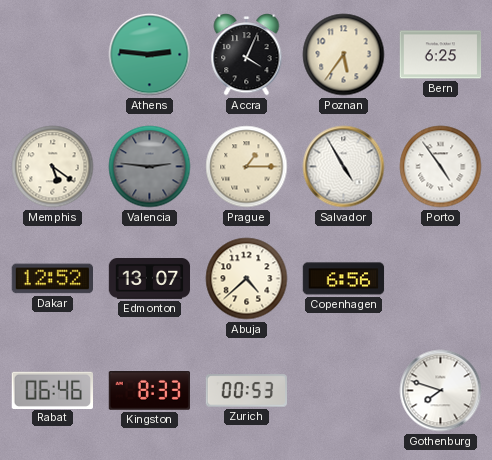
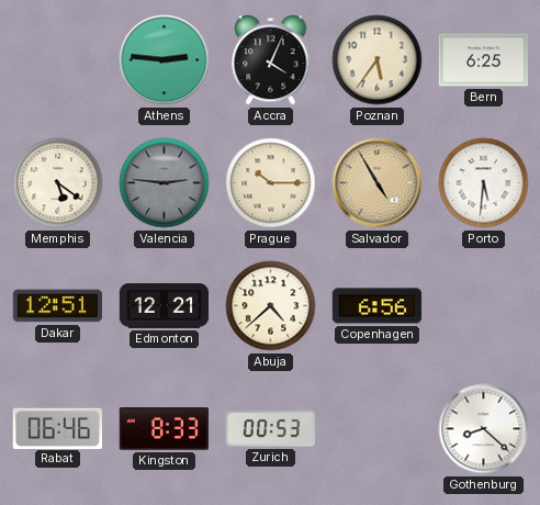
Prague: 1:15 -> 10:15
Salvador dial: white -> champagne
Porto: 4:54 -> 5:31
Dakar: 12:52 -> 12:51
Edmonton: 13:07 -> 12:21
Gothenburg: 7:48 -> 8:22
